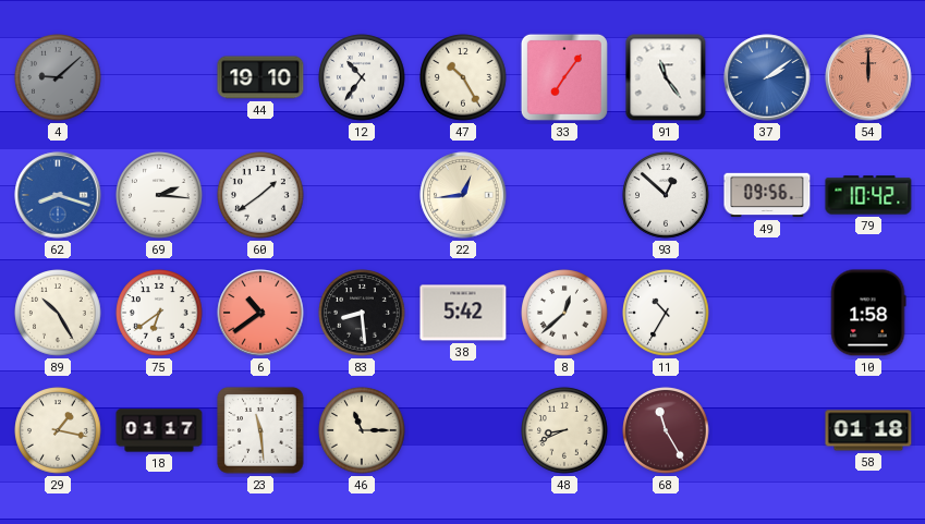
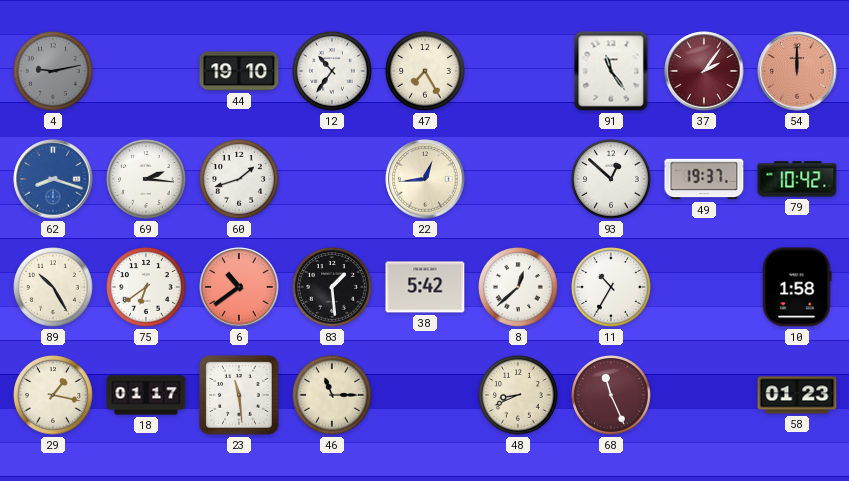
4: 9:08 -> 9:13
47: 10:25 -> 7:25
33: 7:06 -> none
37: 2:09 -> 2:06
37 dial: blue -> burgundy
60: 1:39 -> 1:42
49: 09:56 -> 19:37
83: 8:29 -> 1:29
68: 11:25 -> 11:26
58: 01:18 -> 01:23
